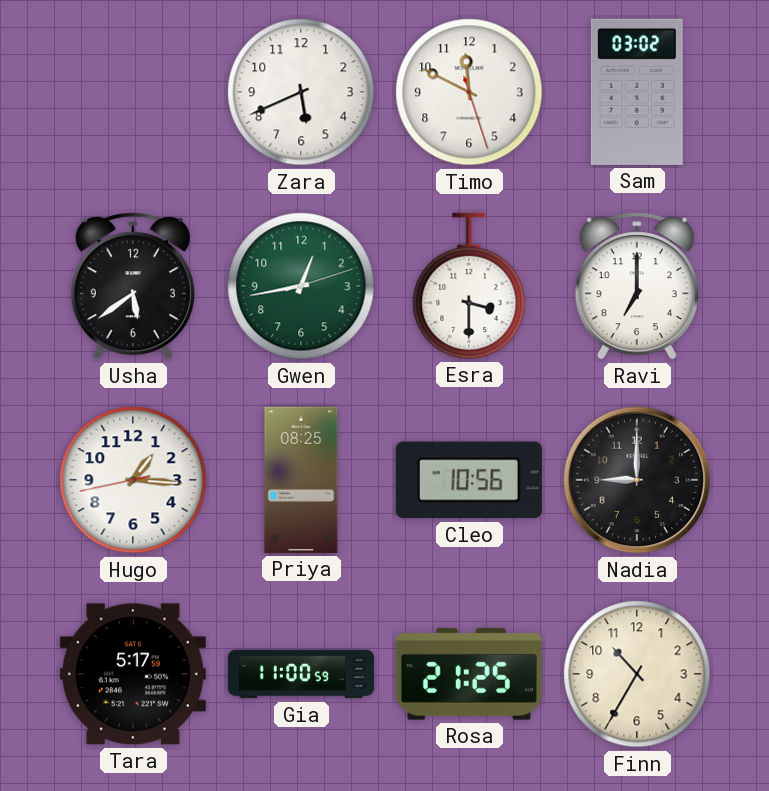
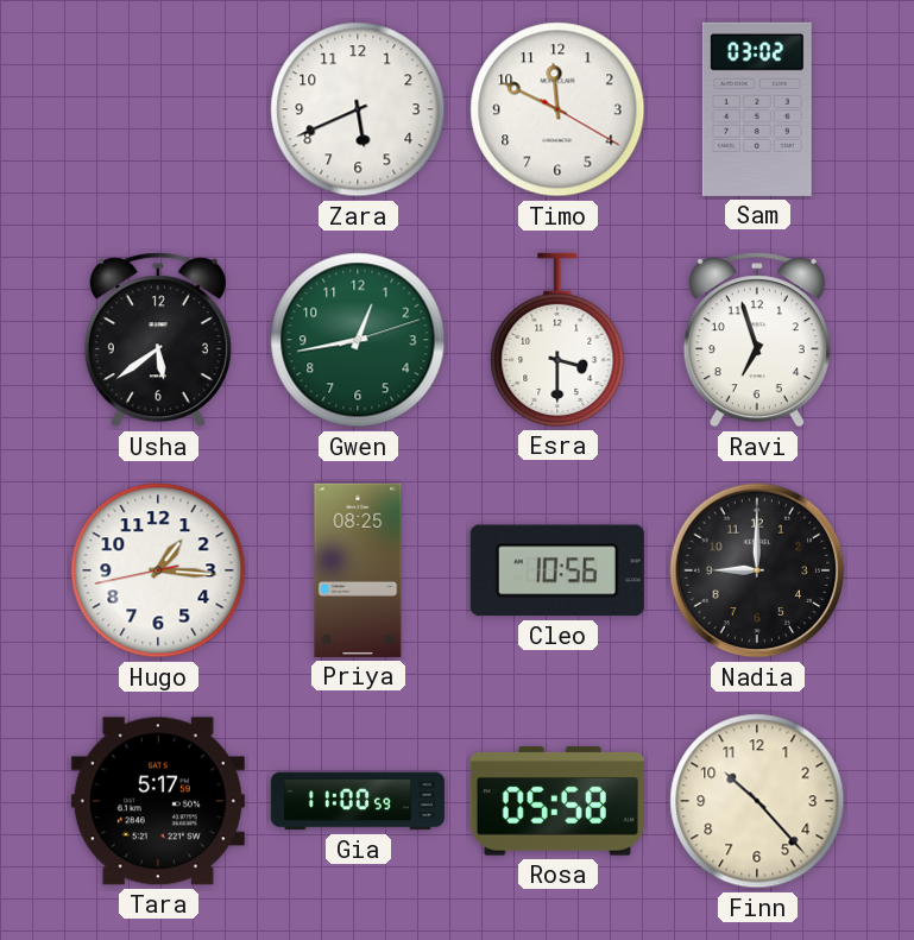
Timo: 11:49:27 -> 11:49:20
Ravi: 7:00 -> 6:57
Rosa: 21:25 -> 05:58
Finn: 10:35 -> 10:23
